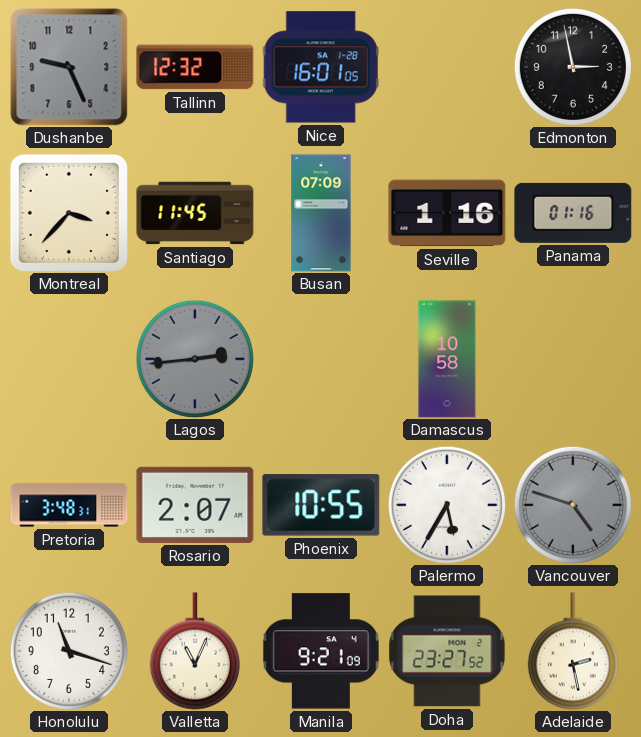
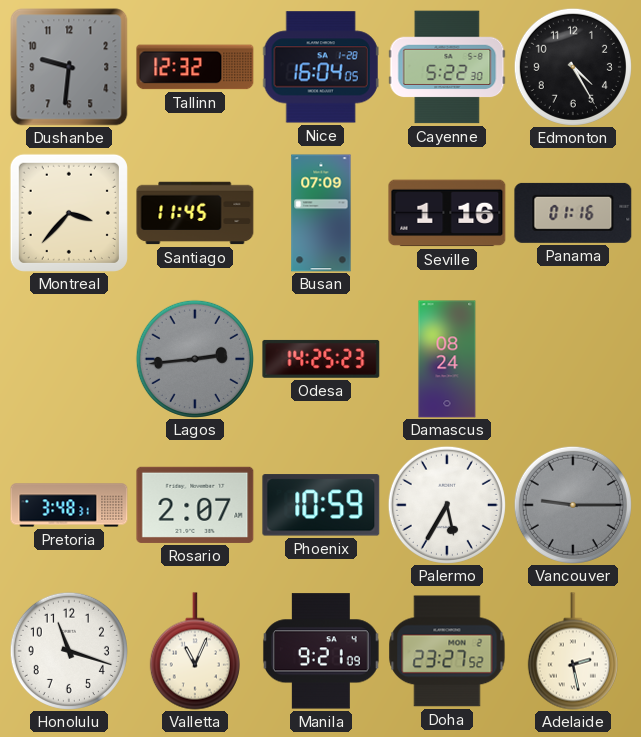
Dushanbe: 9:26 -> 9:31
Nice: 16:01 -> 16:04
Cayenne: none -> 5:22
Edmonton: 2:58 -> 4:25
Odesa: none -> 14:25
Damascus: 10:58 -> 08:24
Phoenix: 10:55 -> 10:59
Vancouver: 4:48 -> 9:15
